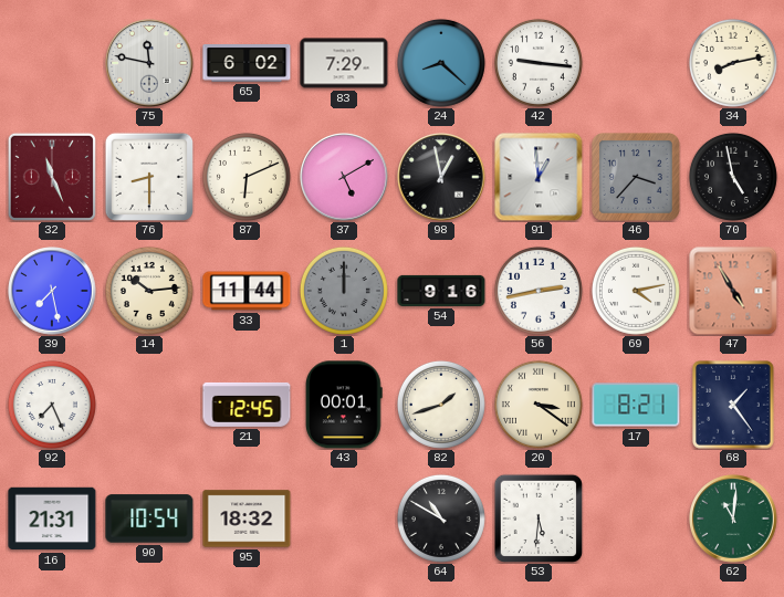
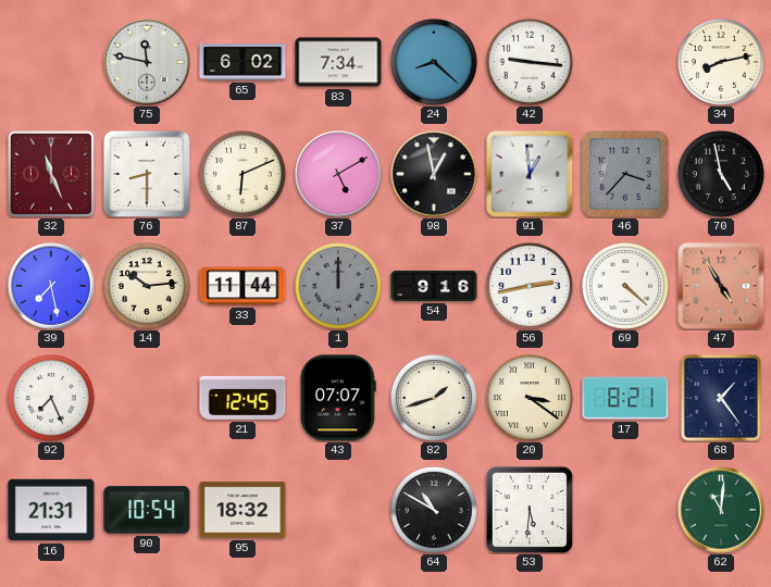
83: 7:29 -> 7:34
69: 4:13 -> 4:22
43: 00:01 -> 07:07
